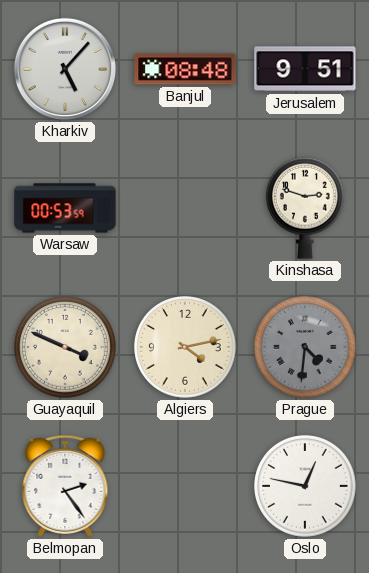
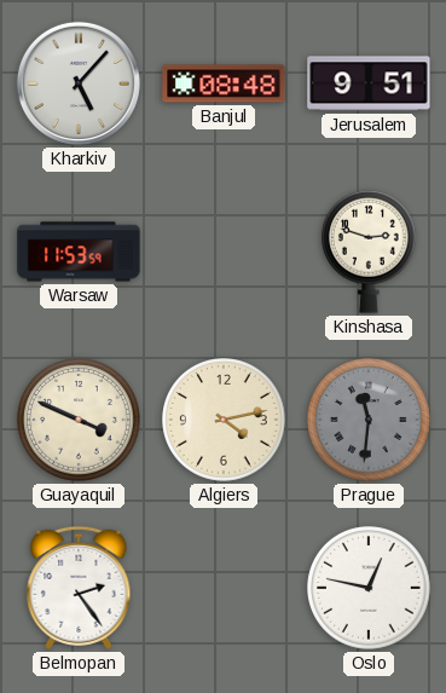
Warsaw: 00:53 -> 11:53
Prague: 4:31 -> 11:31
